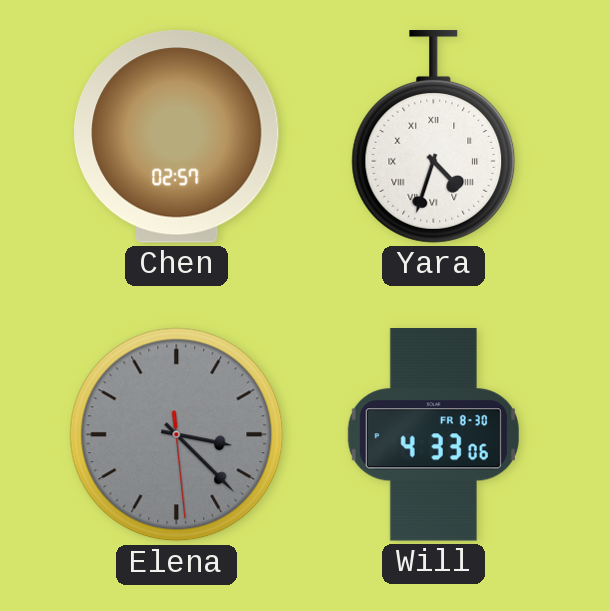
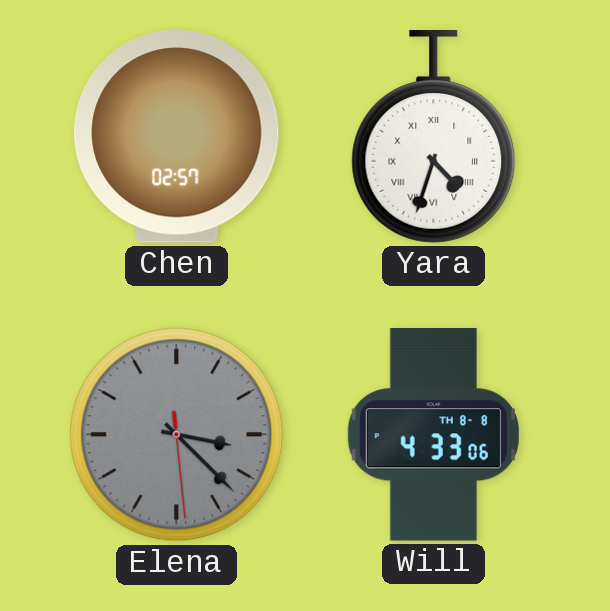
Will date: FR 8-30 -> TH 8-8
